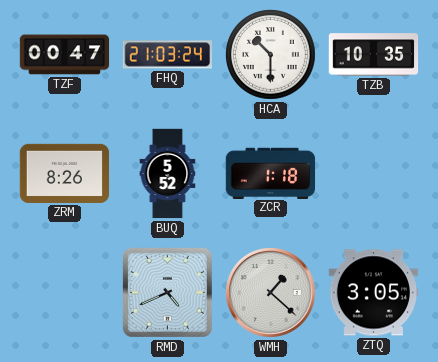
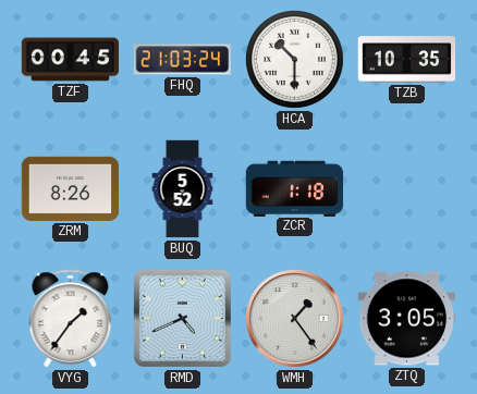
TZF: 00:47 -> 00:45
VYG: none -> 1:36
WMH: 1:22 -> 1:24
